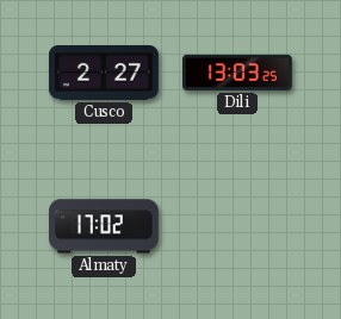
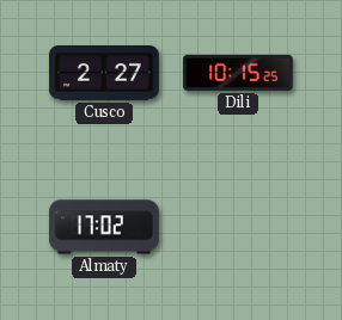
Dili: 13:03 -> 10:15
